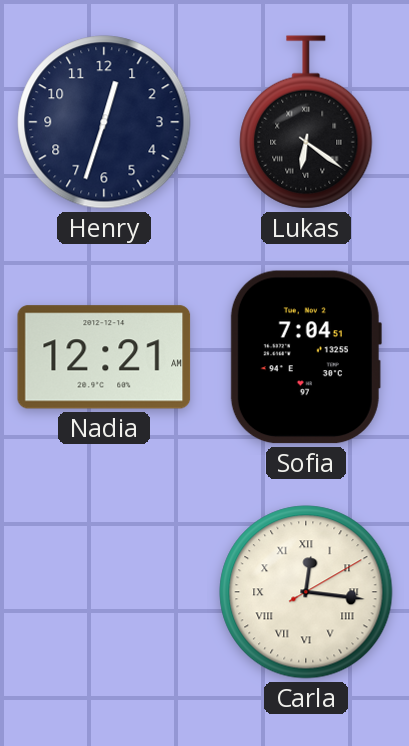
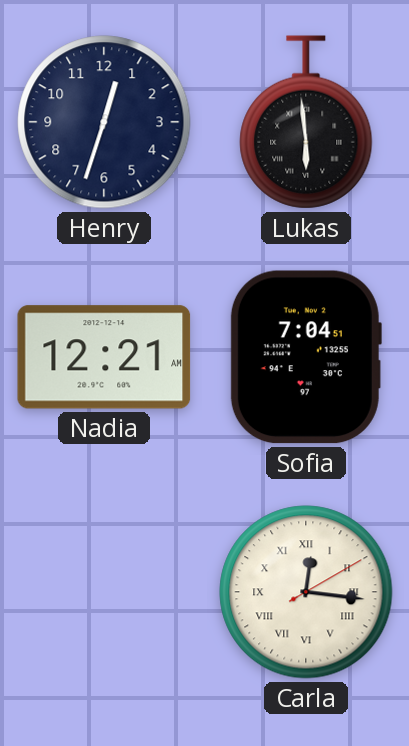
Lukas: 6:21 -> 5:59
